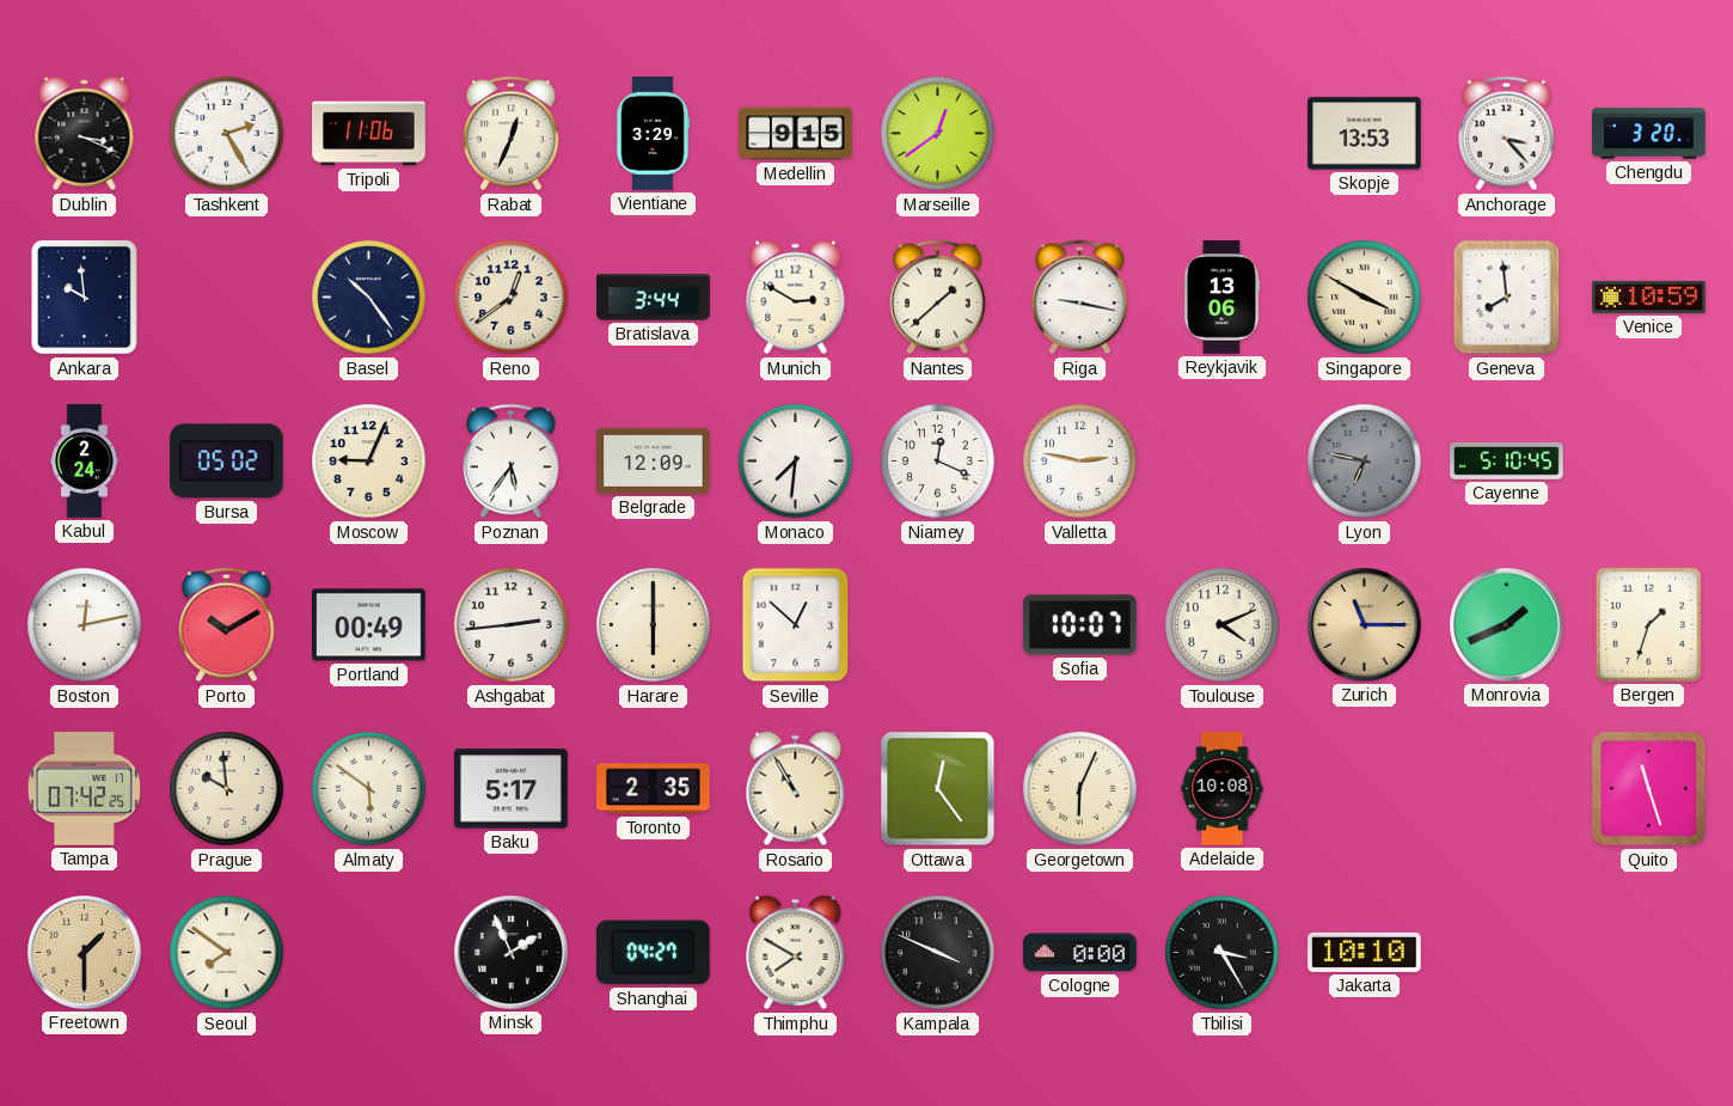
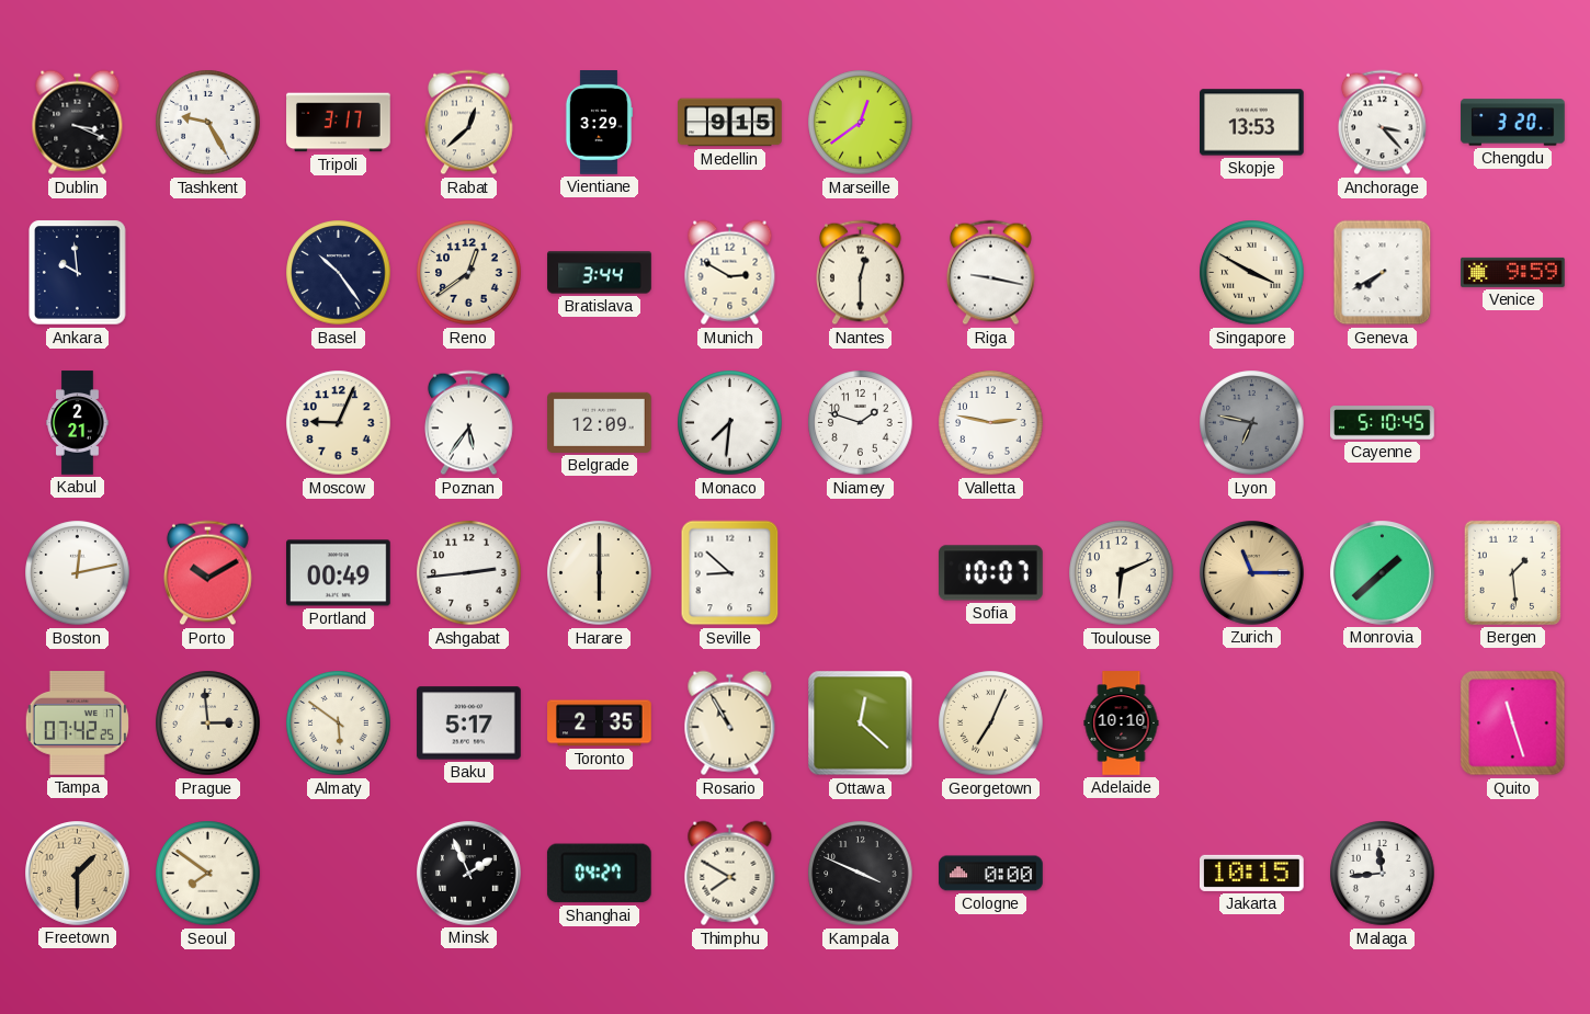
Tashkent: 2:25 -> 9:25
Tripoli: 11:06 -> 3:17
Rabat: 12:34 -> 12:38
Nantes: 1:38 -> 12:30
Reykjavik: 13:06 -> none
Geneva: 7:59 -> 7:40
Venice: 10:59 -> 9:59
Kabul: 2:24 -> 2:21
Bursa: 05:02 -> none
Niamey: 12:19 -> 1:48
Seville: 12:52 -> 8:52
Toulouse: 4:11 -> 6:11
Monrovia: 1:41 -> 1:38
Bergen: 1:33 -> 1:29
Prague: 9:59 -> 2:59
Ottawa: 12:24 -> 12:22
Georgetown: 6:04 -> 7:04
Adelaide: 10:08 -> 10:10
Tbilisi: 3:25 -> none
Jakarta: 10:10 -> 10:15
Malaga: none -> 11:44
